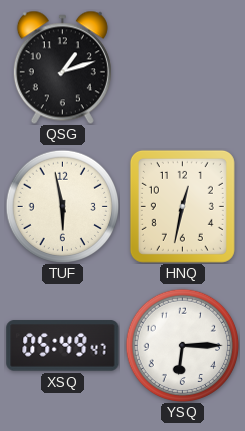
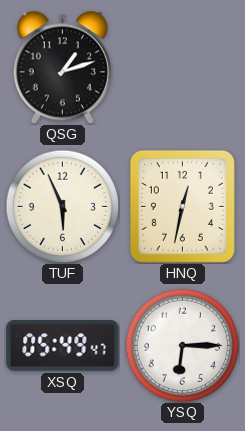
TUF: 5:58 -> 5:56
